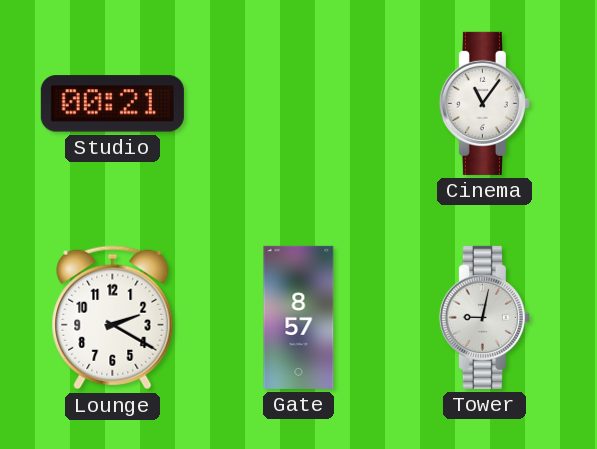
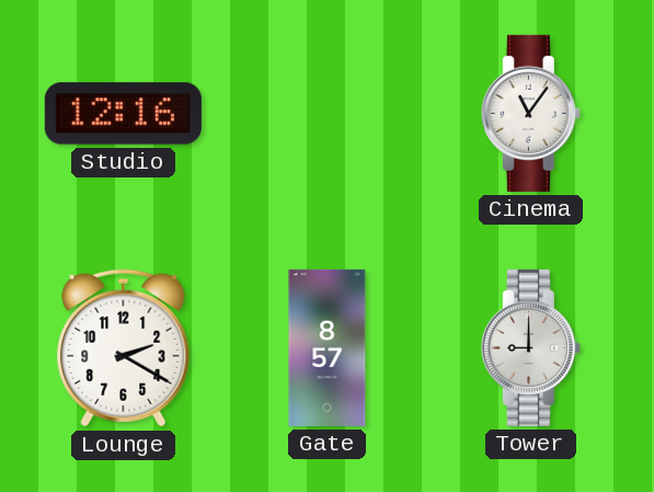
Studio: 00:21 -> 12:16
Tower: 9:02 -> 9:00
